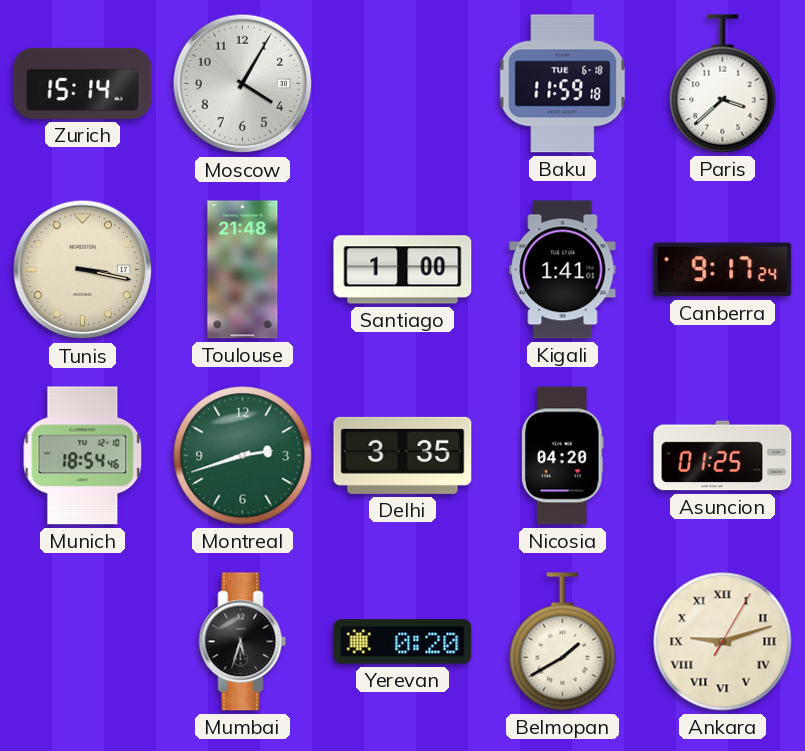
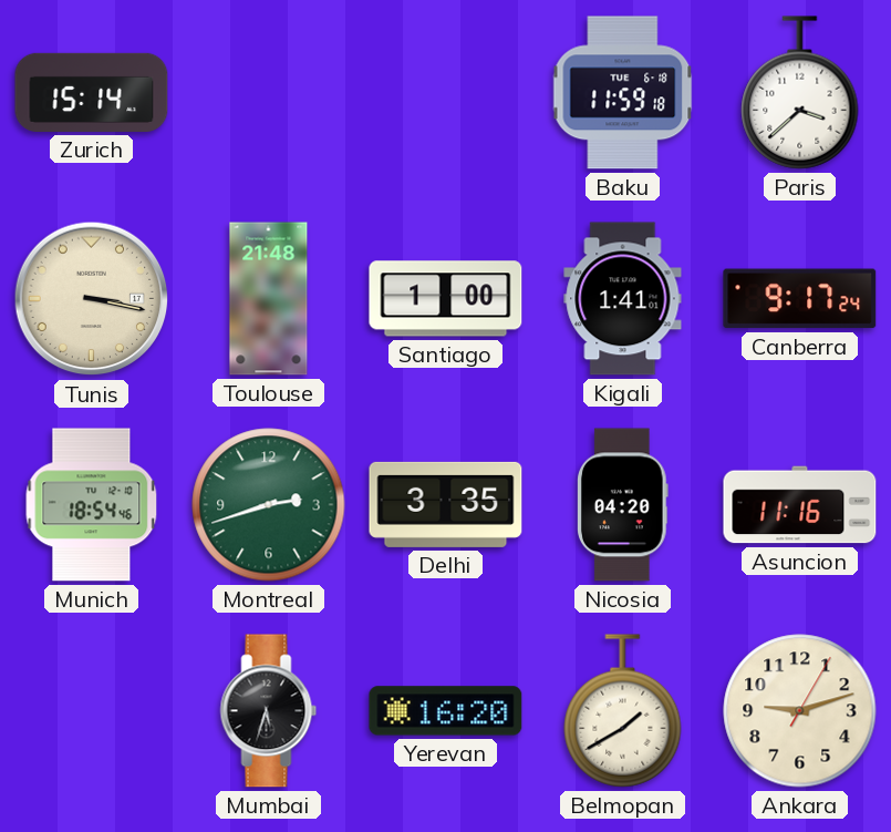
Moscow: 4:05 -> none
Asuncion: 01:25 -> 11:16
Yerevan: 0:20 -> 16:20
Ankara numerals: Roman -> Arabic
